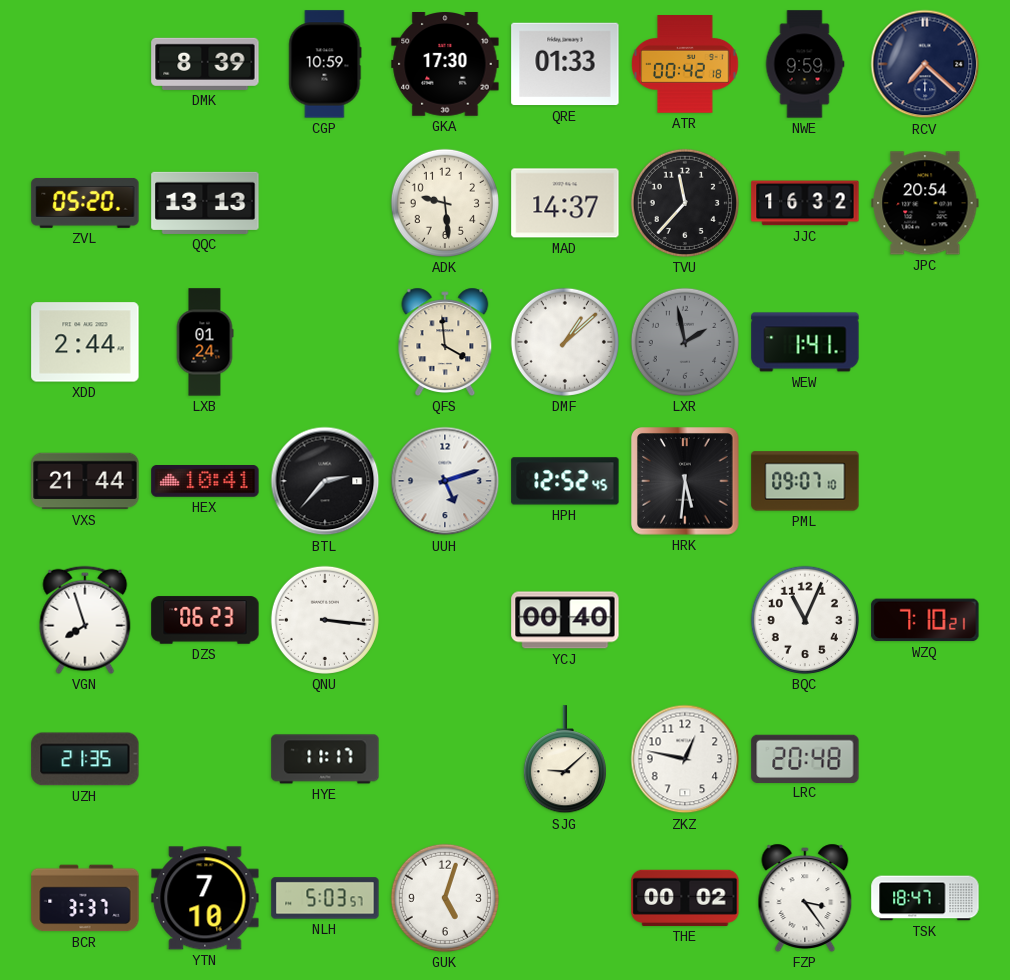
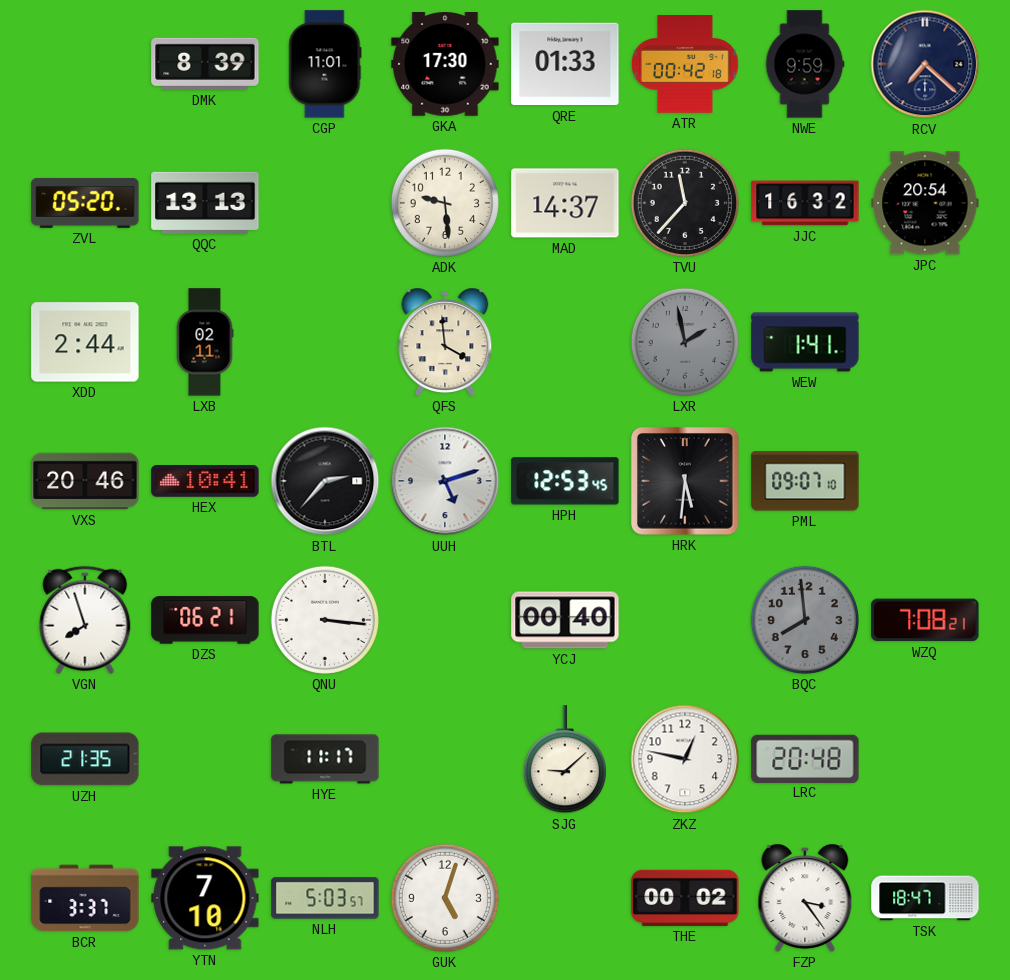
CGP: 10:59 -> 11:01
LXB: 01:24 -> 02:11
DMF: 1:08 -> none
VXS: 21:44 -> 20:46
HPH: 12:52 -> 12:53
DZS: 06:23 -> 06:21
BQC: 11:04 -> 7:59
BQC dial: white -> grey
WZQ: 7:10 -> 7:08
